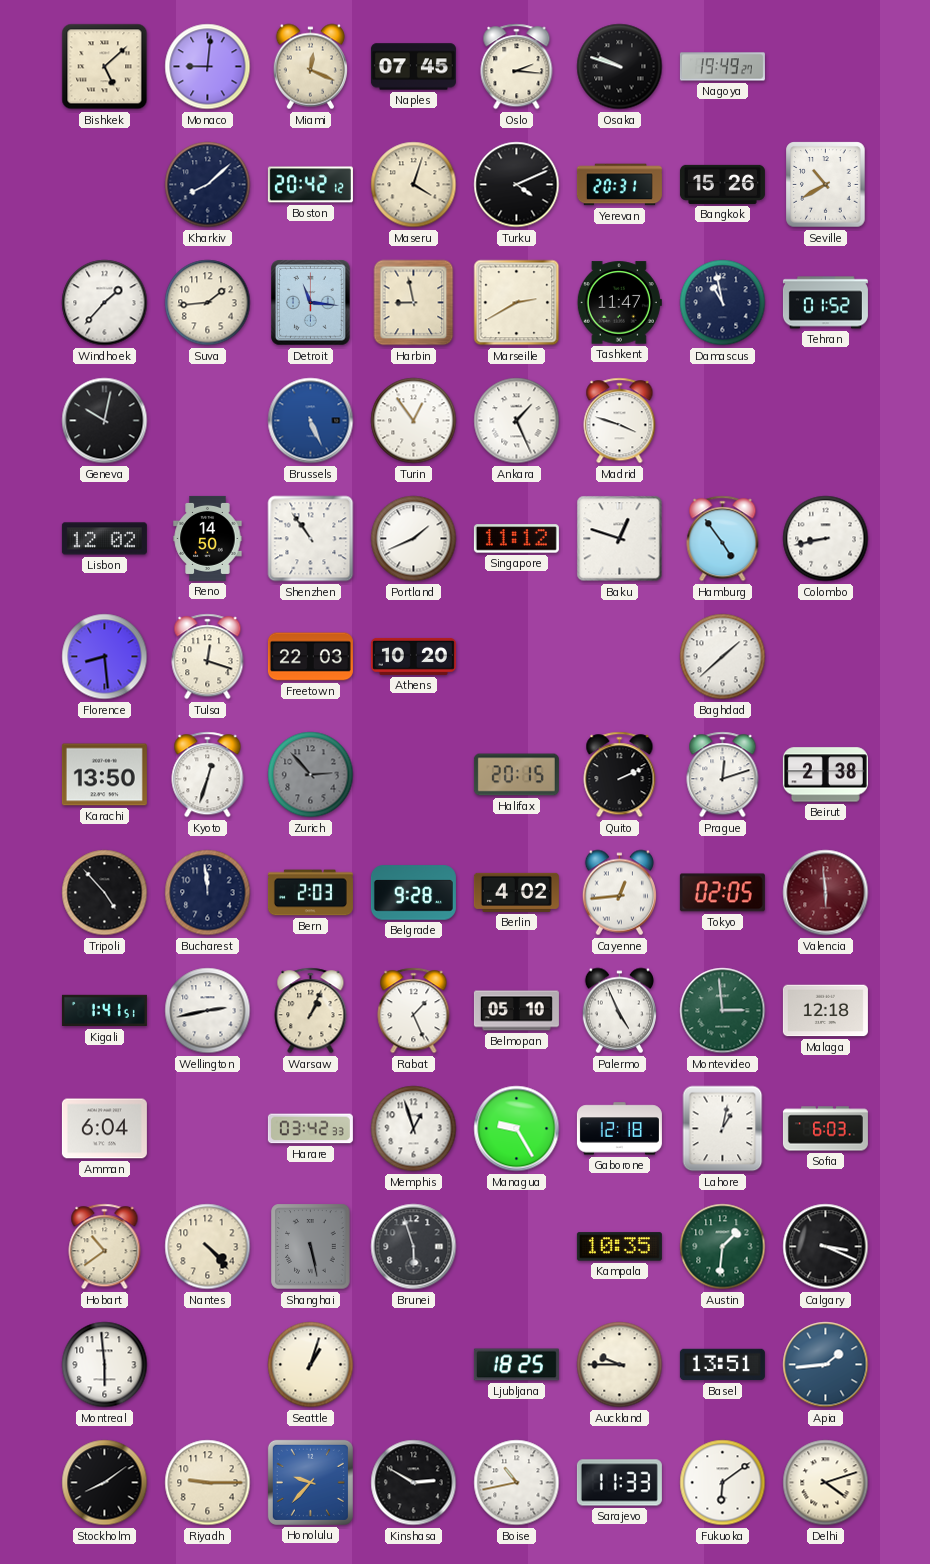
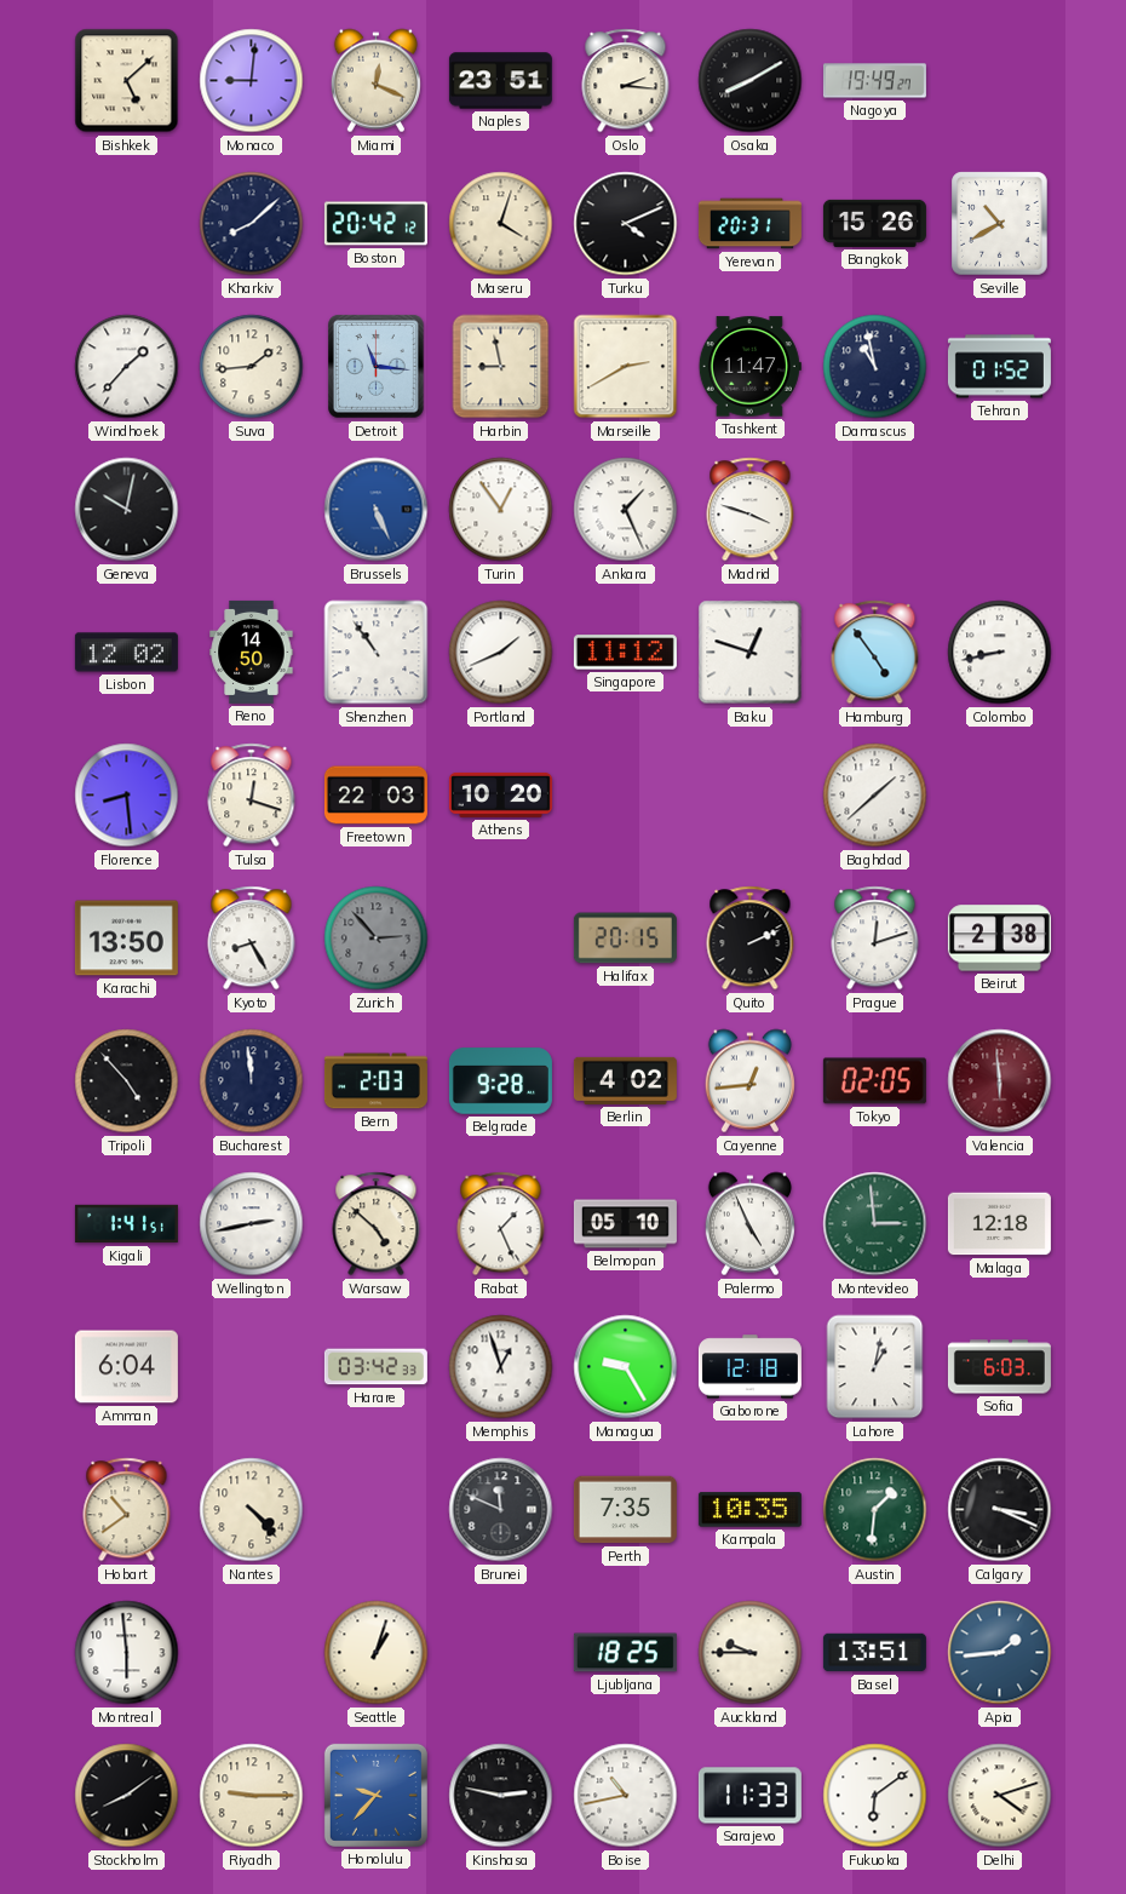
Naples: 07:45 -> 23:51
Osaka: 9:48 -> 8:10
Kyoto: 12:33 -> 8:25
Warsaw: 1:04 -> 4:52
Shanghai: 5:28 -> none
Brunei: 5:57 -> 11:49
Perth: none -> 7:35
Kinshasa: 2:50 -> 2:47
